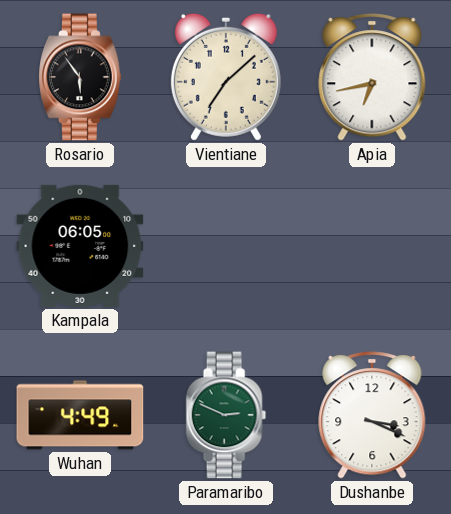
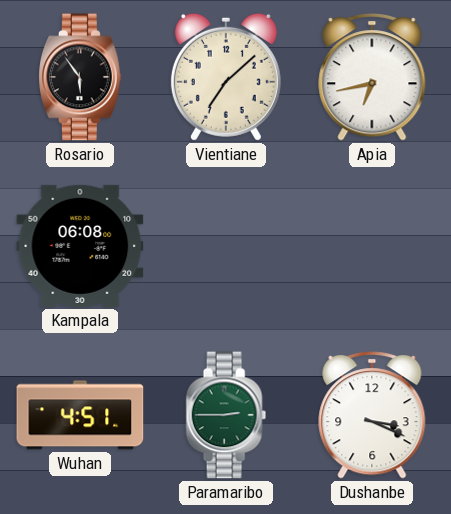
Kampala: 06:05 -> 06:08
Wuhan: 4:49 -> 4:51
Paramaribo: 2:49 -> 2:45
